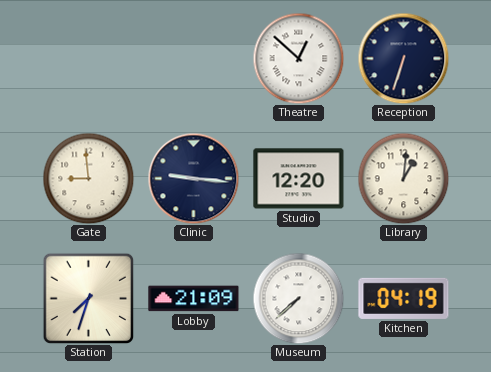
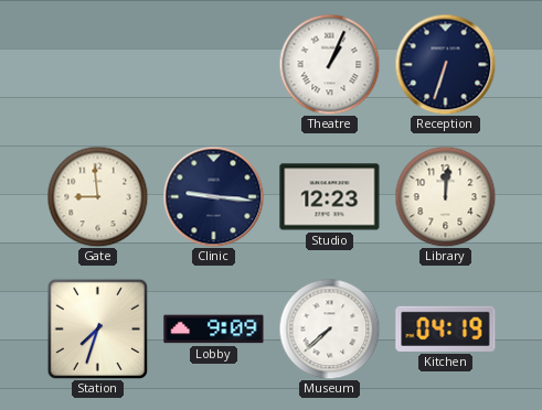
Theatre: 12:52 -> 1:04
Studio: 12:20 -> 12:23
Library: 1:01 -> 12:01
Lobby: 21:09 -> 9:09
